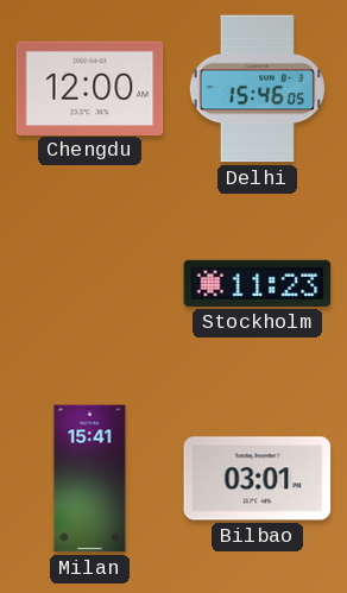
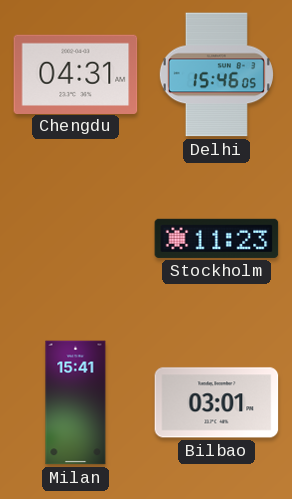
Chengdu: 12:00 -> 04:31
